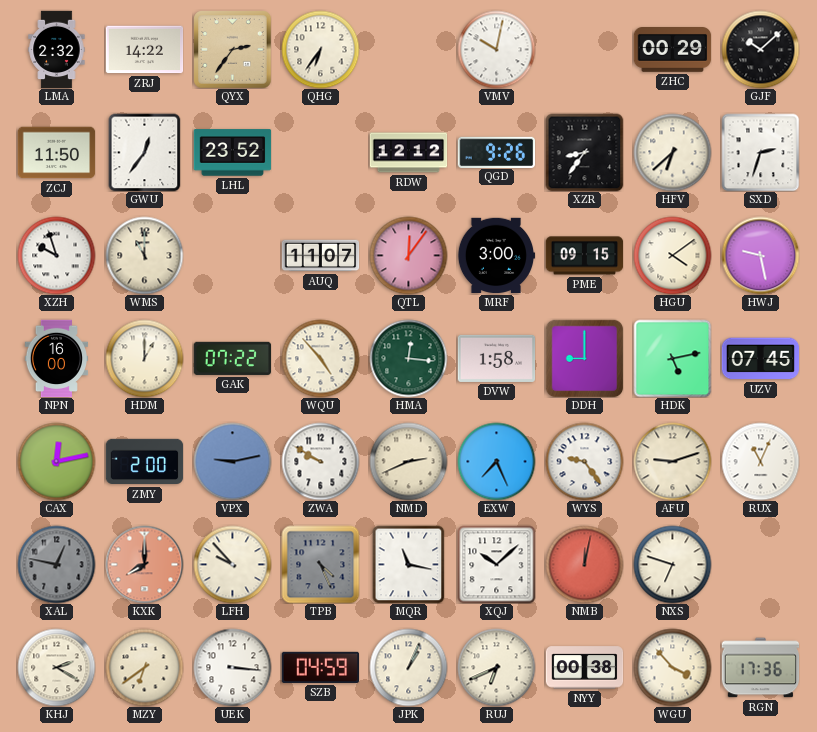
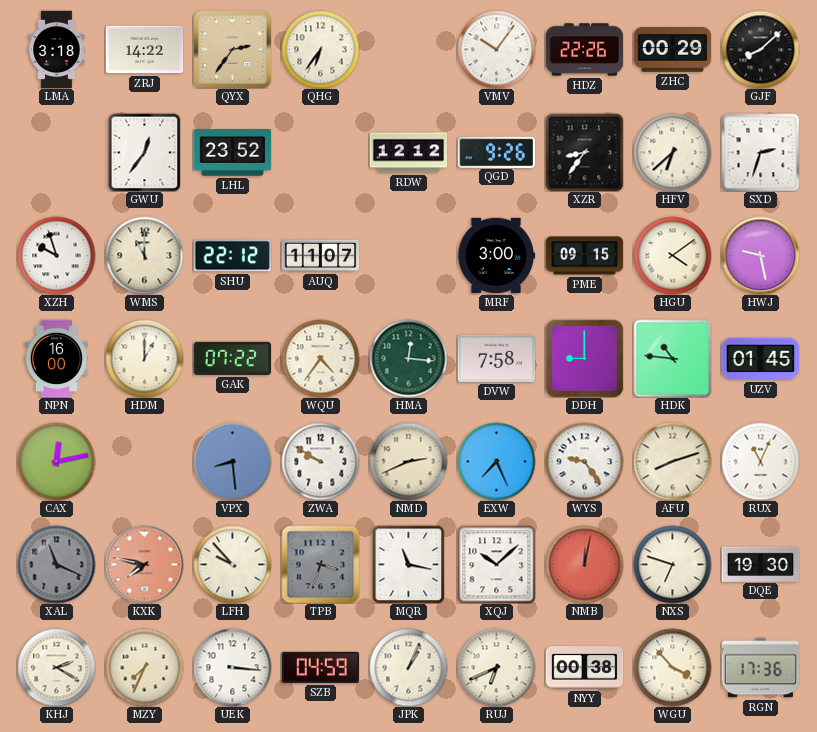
LMA: 2:32 -> 3:18
VMV: 10:02 -> 10:06
HDZ: none -> 22:26
GJF: 10:08 -> 8:08
ZCJ: 11:50 -> none
SHU: none -> 22:12
QTL: 12:06 -> none
WQU: 4:53 -> 4:36
DVW: 1:58 -> 7:58
HDK: 5:13 -> 10:46
UZV: 07:45 -> 01:45
ZMY: 2:00 -> none
VPX: 9:13 -> 8:29
AFU: 9:12 -> 8:12
XAL: 12:47 -> 11:19
KXK: 8:00 -> 7:47
TPB: 4:26 -> 3:33
DQE: none -> 19:30
MZY: 6:39 -> 7:34
